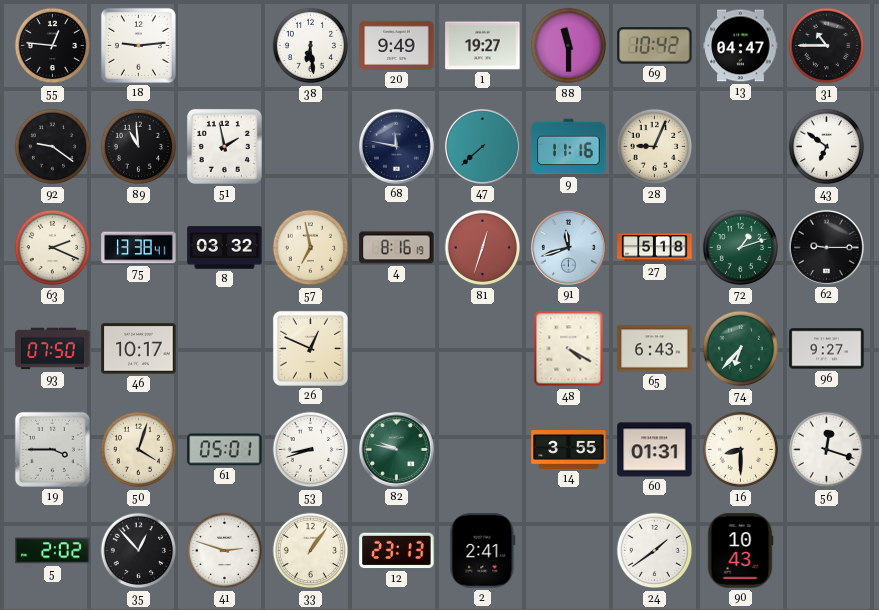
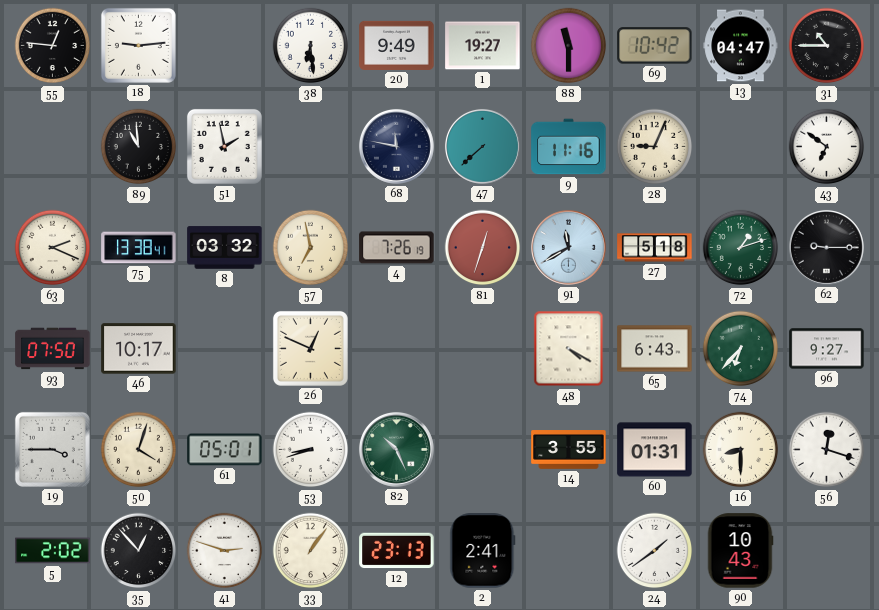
92: 9:21 -> none
4: 8:16 -> 7:26
91: 11:42 -> 11:40
82: 9:47 -> 10:26
